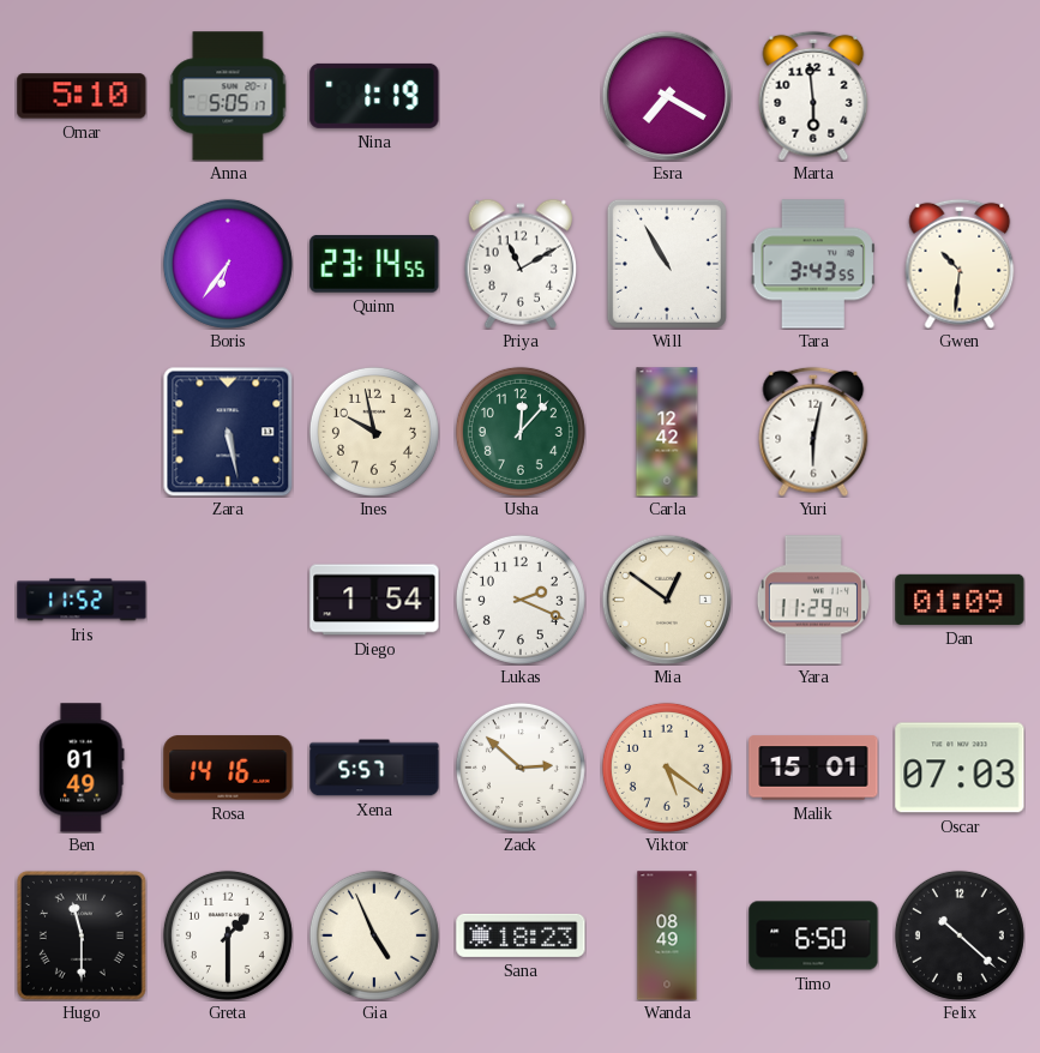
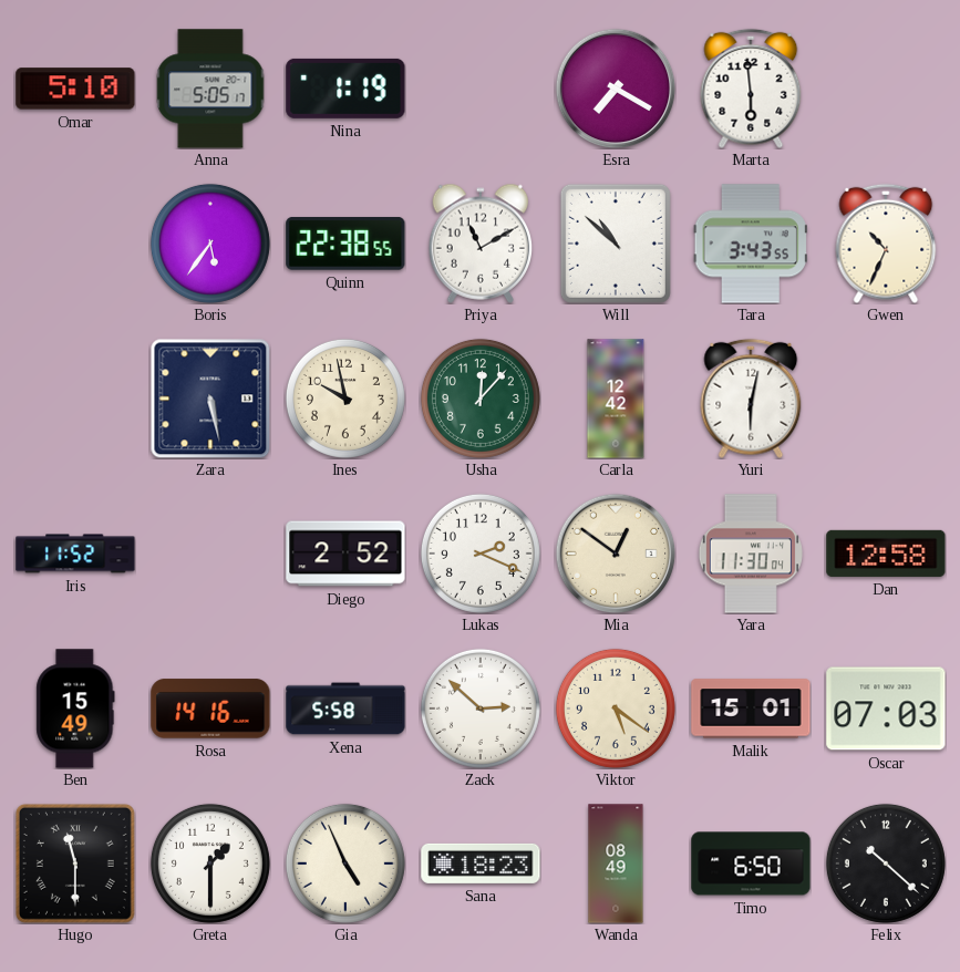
Boris: 6:36 -> 5:36
Quinn: 23:14 -> 22:38
Will: 10:55 -> 10:52
Gwen: 10:31 -> 10:34
Diego: 1:54 -> 2:52
Yara: 11:29 -> 11:30
Dan: 01:09 -> 12:58
Ben: 01:49 -> 15:49
Xena: 5:57 -> 5:58
